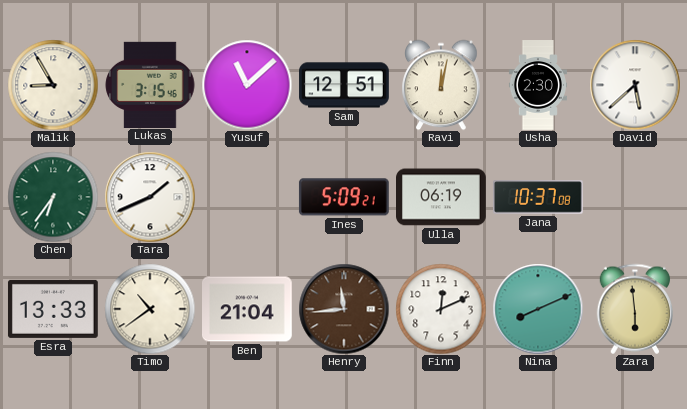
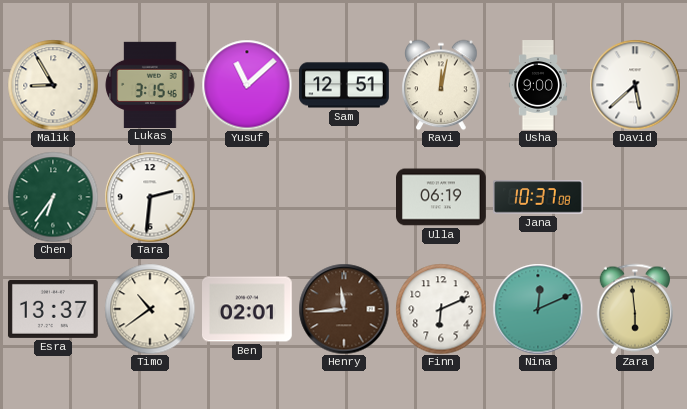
Usha: 2:30 -> 9:00
Tara: 1:41 -> 2:31
Ines: 5:09 -> none
Esra: 13:33 -> 13:37
Ben: 21:04 -> 02:01
Finn: 12:11 -> 6:11
Nina: 8:11 -> 12:11
